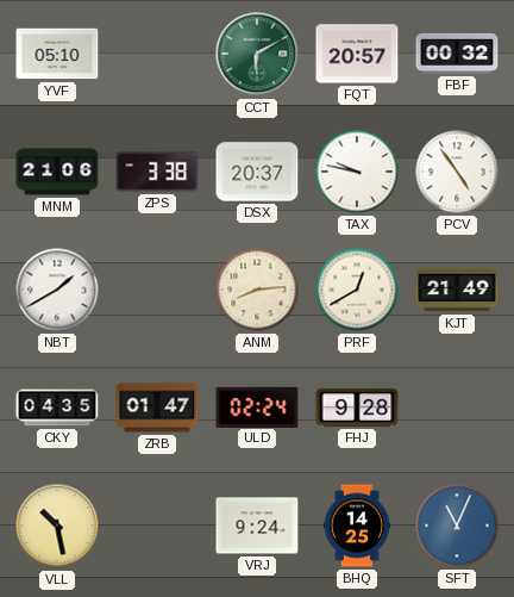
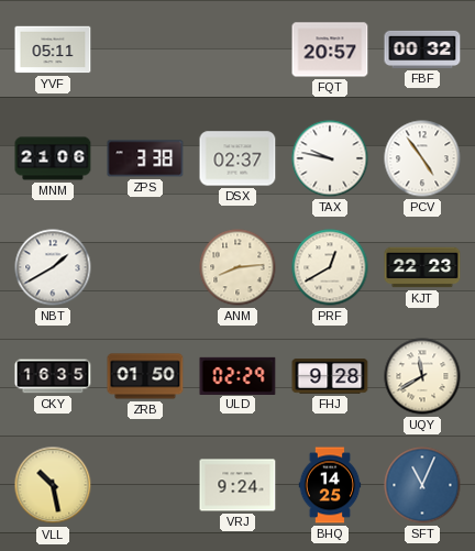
YVF: 05:10 -> 05:11
CCT: 6:10 -> none
DSX: 20:37 -> 02:37
KJT: 21:49 -> 22:23
CKY: 04:35 -> 16:35
ZRB: 01:47 -> 01:50
ULD: 02:24 -> 02:29
UQY: none -> 11:40
